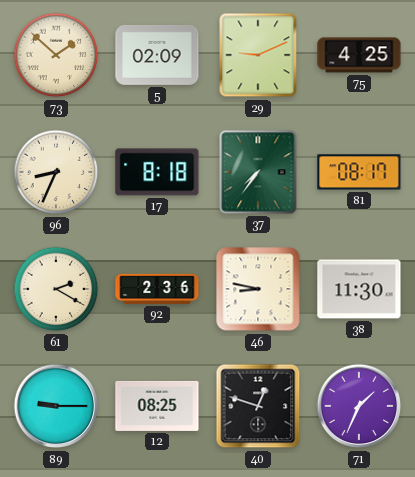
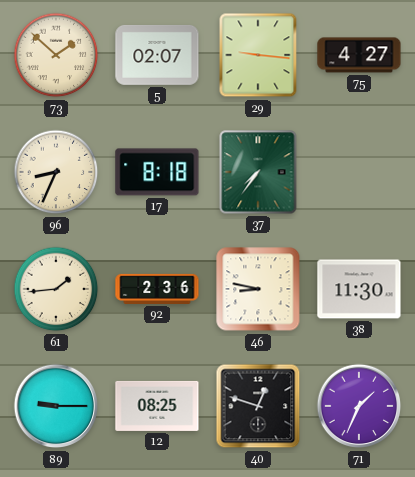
5: 02:09 -> 02:07
29: 9:11 -> 9:16
75: 4:25 -> 4:27
81: 08:17 -> none
61: 2:20 -> 1:44
